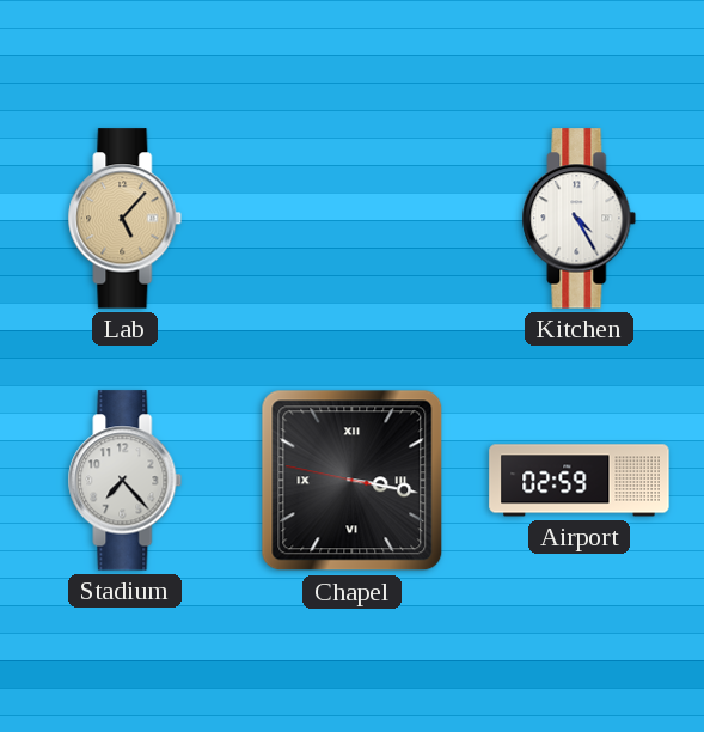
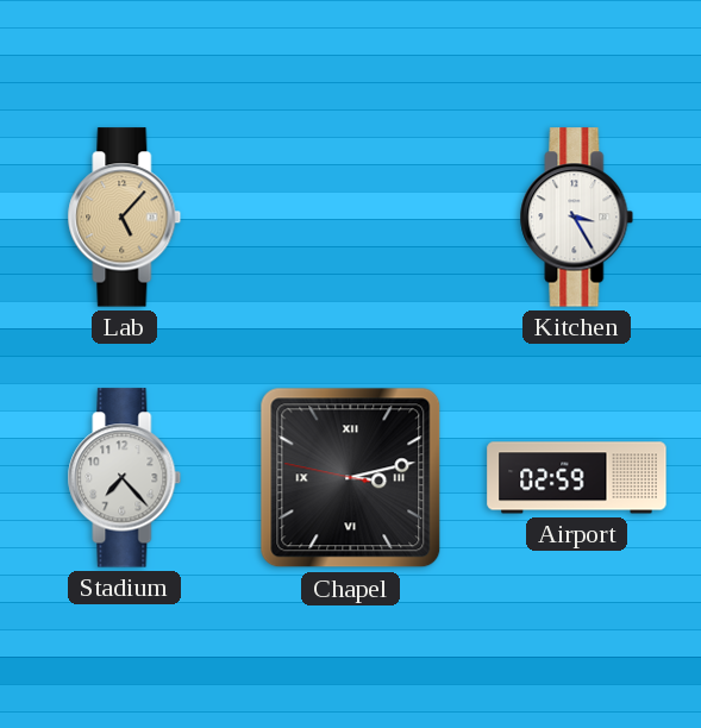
Kitchen: 4:25 -> 3:25
Chapel: 3:16 -> 3:12
